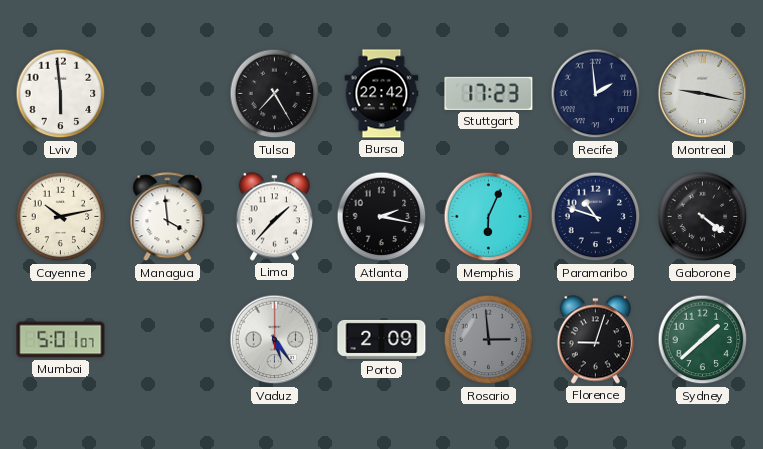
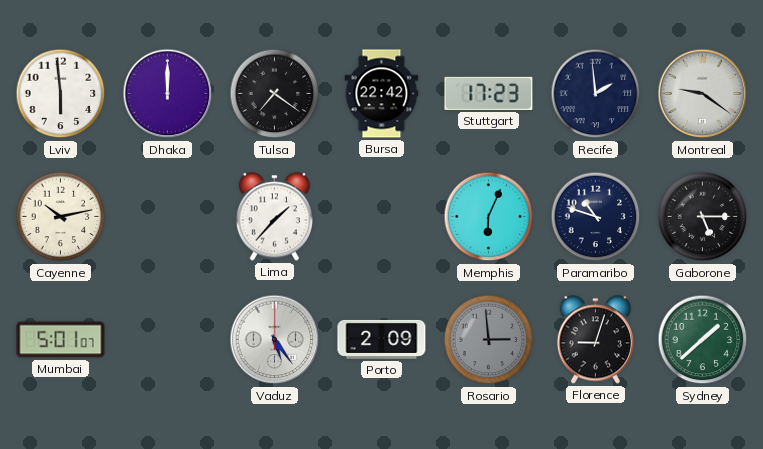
Dhaka: none -> 12:00
Tulsa: 7:25 -> 7:21
Montreal: 9:17 -> 9:21
Managua: 3:59 -> none
Atlanta: 2:17 -> none
Gaborone: 4:21 -> 5:15
